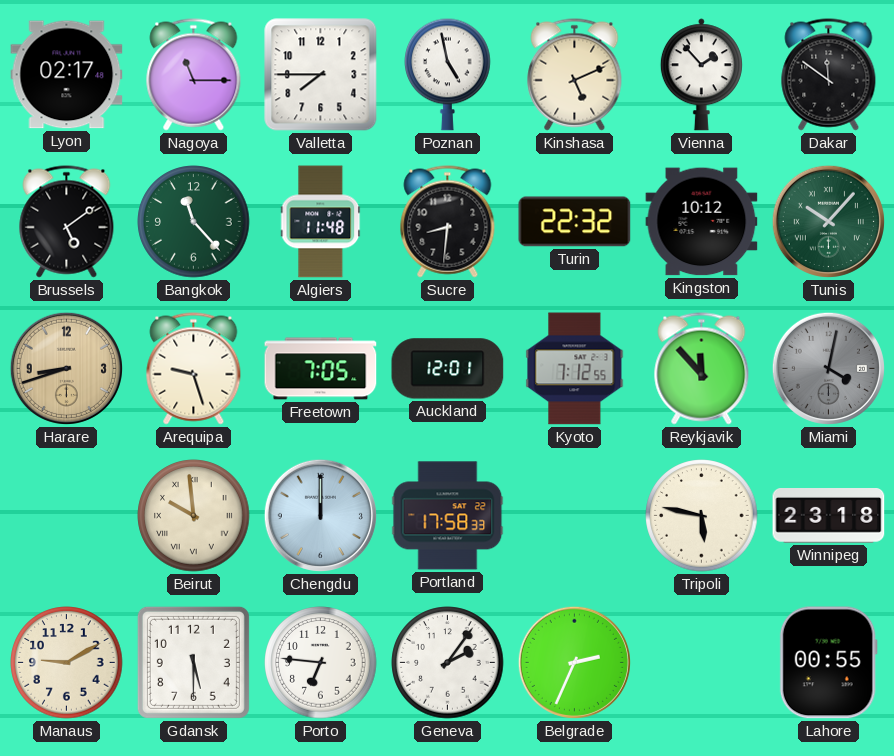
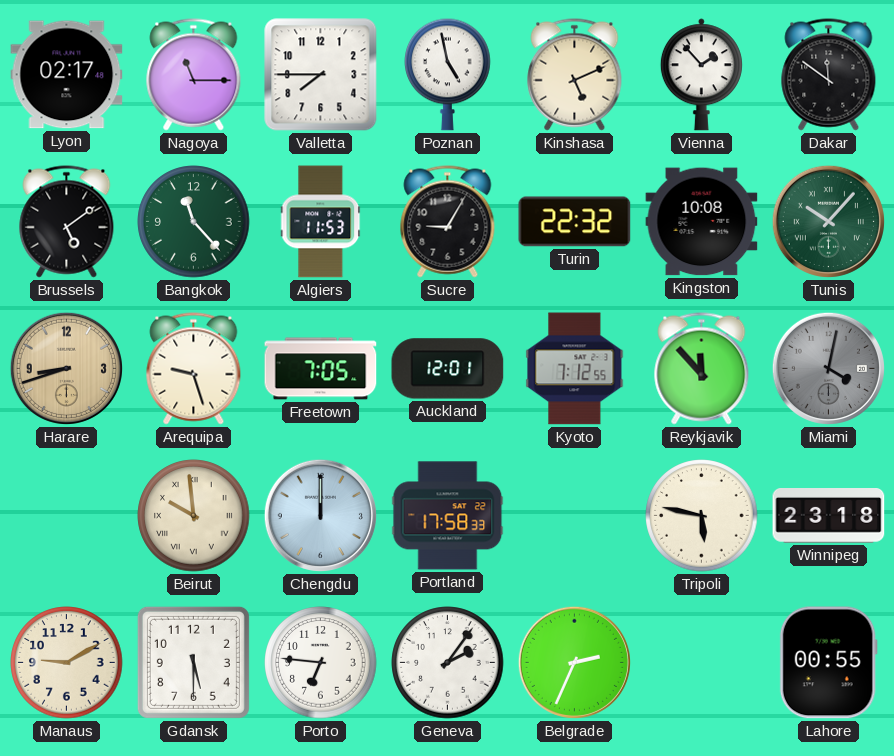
Algiers: 11:48 -> 11:53
Sucre: 8:31 -> 9:05
Kingston: 10:12 -> 10:08
